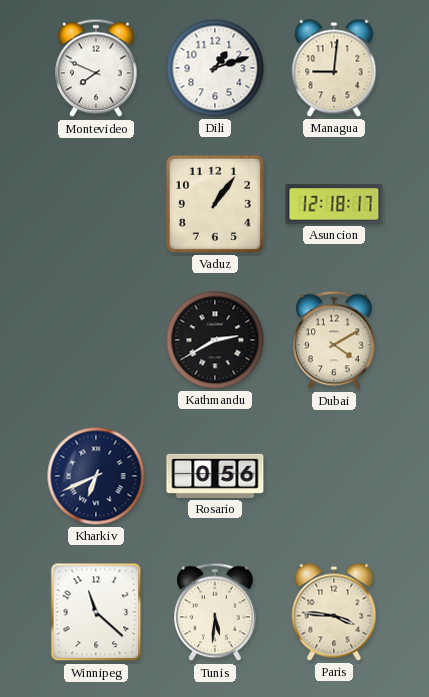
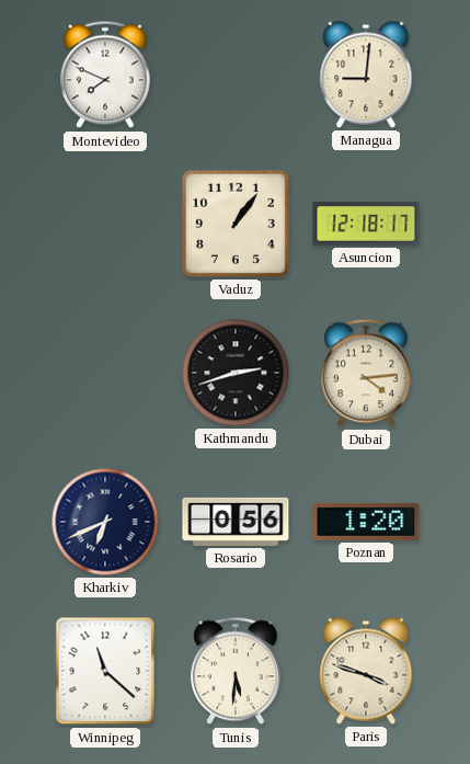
Dili: 1:12 -> none
Kathmandu: 2:40 -> 2:42
Dubai: 4:10 -> 4:14
Poznan: none -> 1:20
Paris: 3:46 -> 3:48
